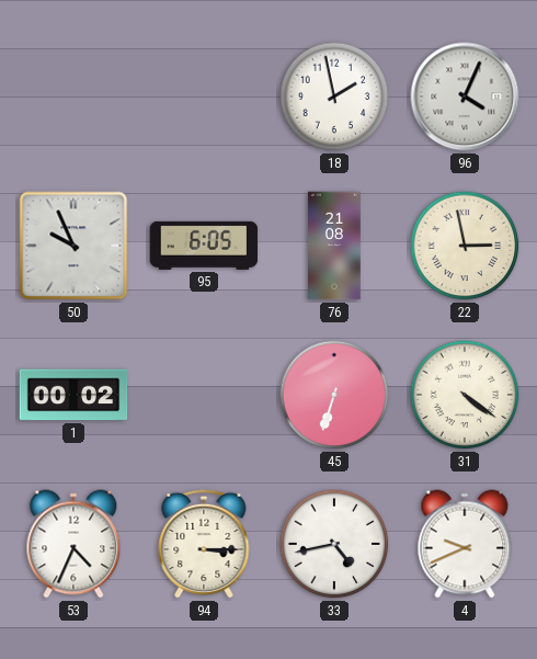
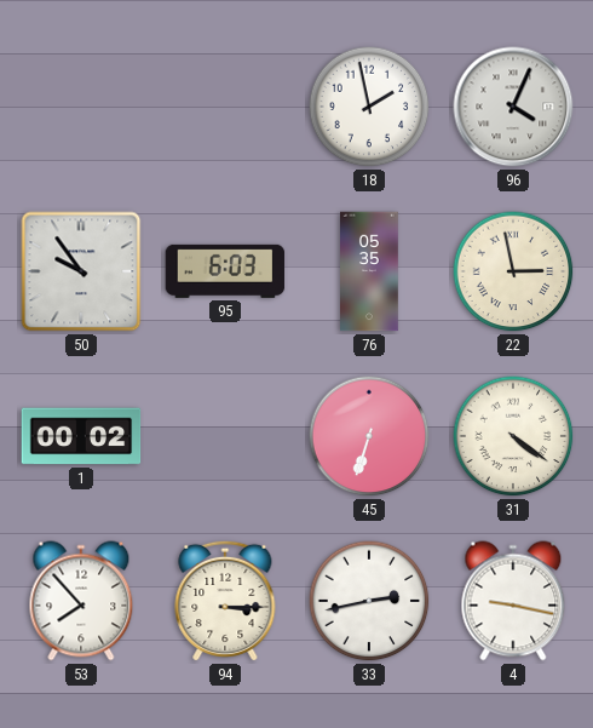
50: 9:56 -> 9:54
95: 6:05 -> 6:03
76: 21:08 -> 05:35
53: 4:34 -> 7:53
33: 4:43 -> 2:43
4: 9:41 -> 9:17
